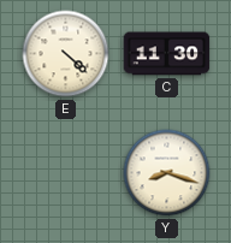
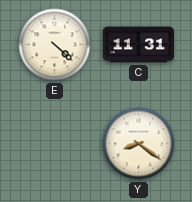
C: 11:30 -> 11:31
Y: 8:18 -> 8:21
